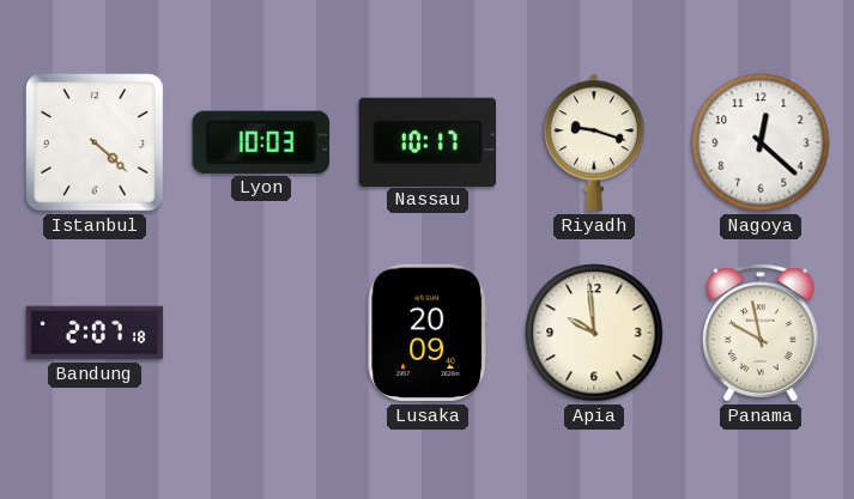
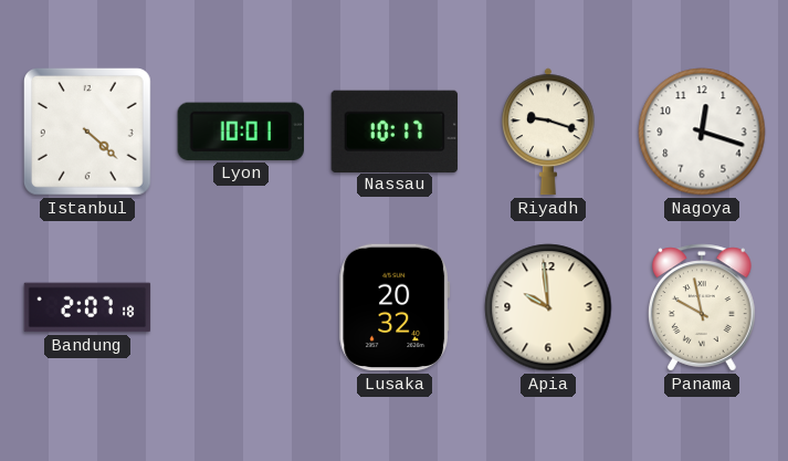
Lyon: 10:03 -> 10:01
Nagoya: 12:22 -> 12:18
Lusaka: 20:09 -> 20:32
